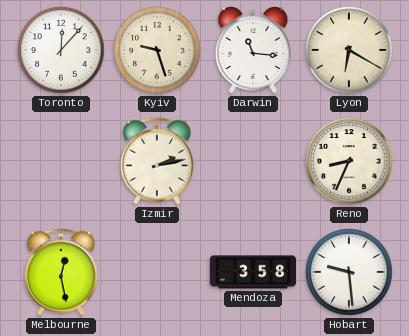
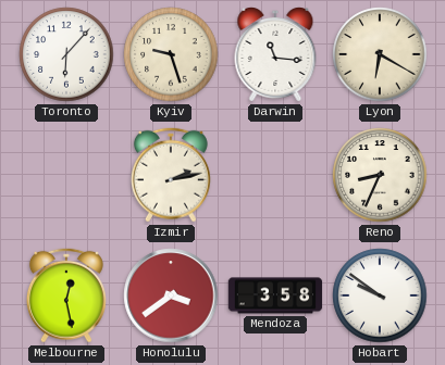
Toronto: 12:07 -> 6:07
Honolulu: none -> 3:39
Hobart: 9:29 -> 9:51
